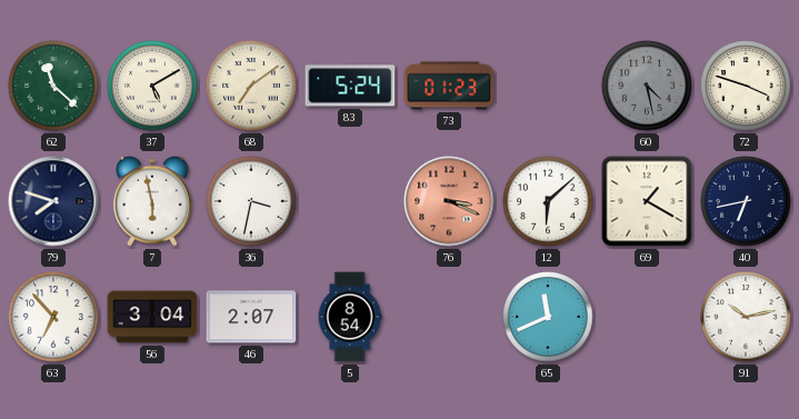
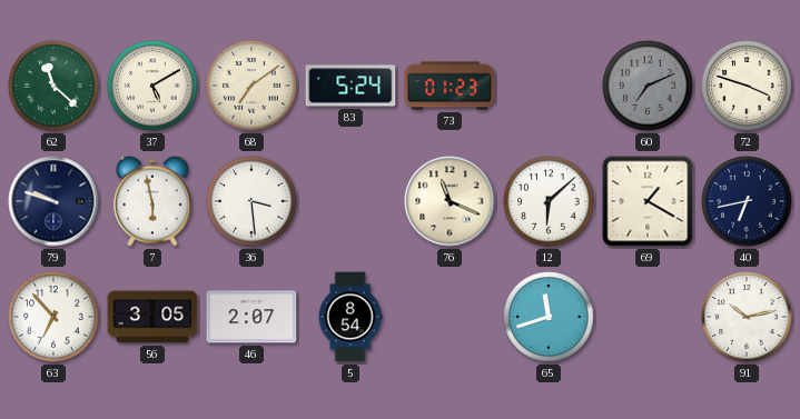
60: 4:28 -> 7:11
79: 7:48 -> 9:48
36: 3:32 -> 3:29
76: 3:19 -> 11:19
76 dial: salmon -> cream
56: 3:04 -> 3:05
65: 11:41 -> 11:42
